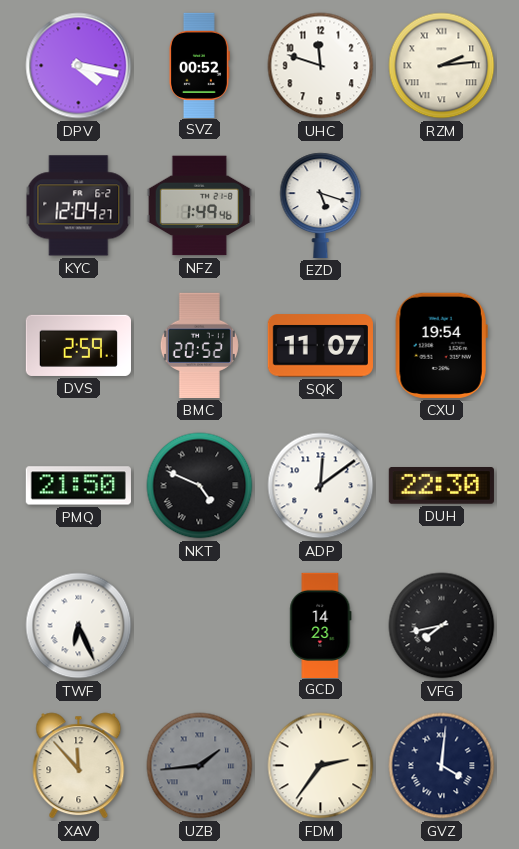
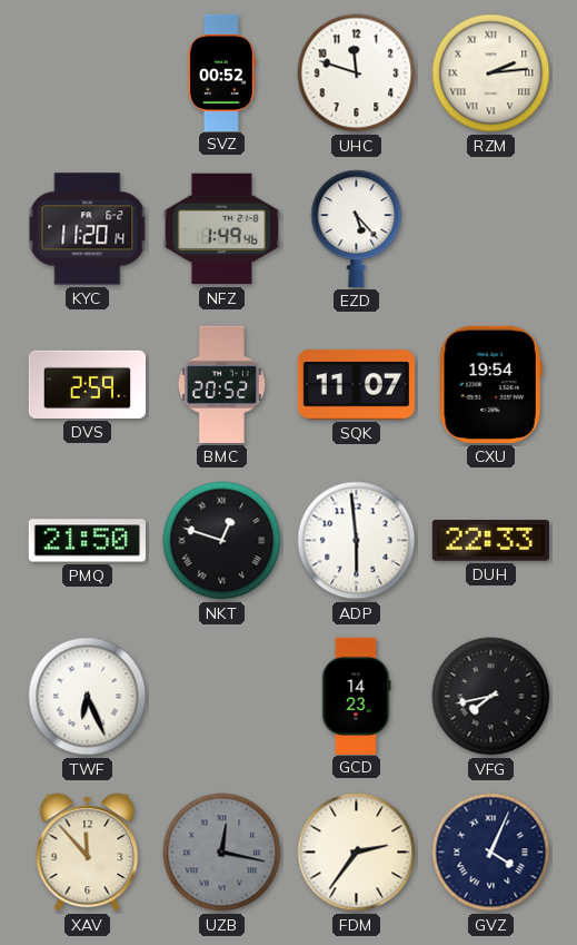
DPV: 4:17 -> none
KYC: 12:04 -> 11:20
EZD: 5:18 -> 5:23
NKT: 4:49 -> 12:48
ADP: 12:09 -> 5:59
DUH: 22:30 -> 22:33
UZB: 1:44 -> 12:17
GVZ: 4:01 -> 4:04
